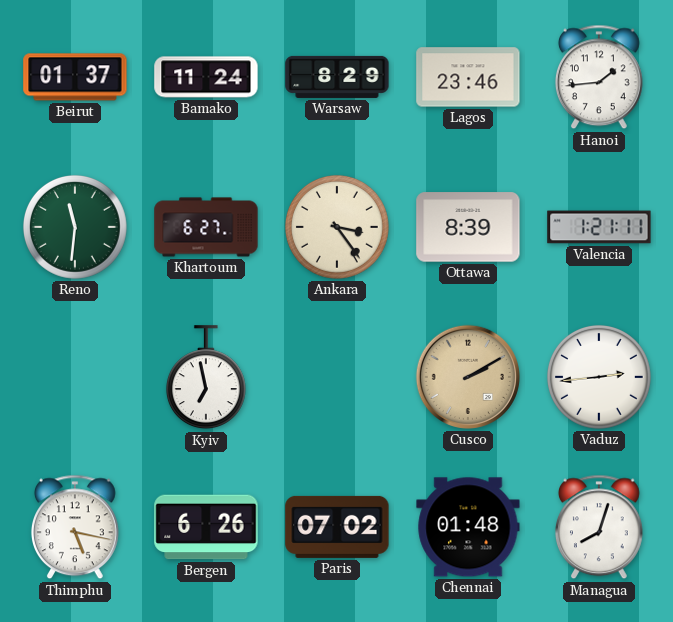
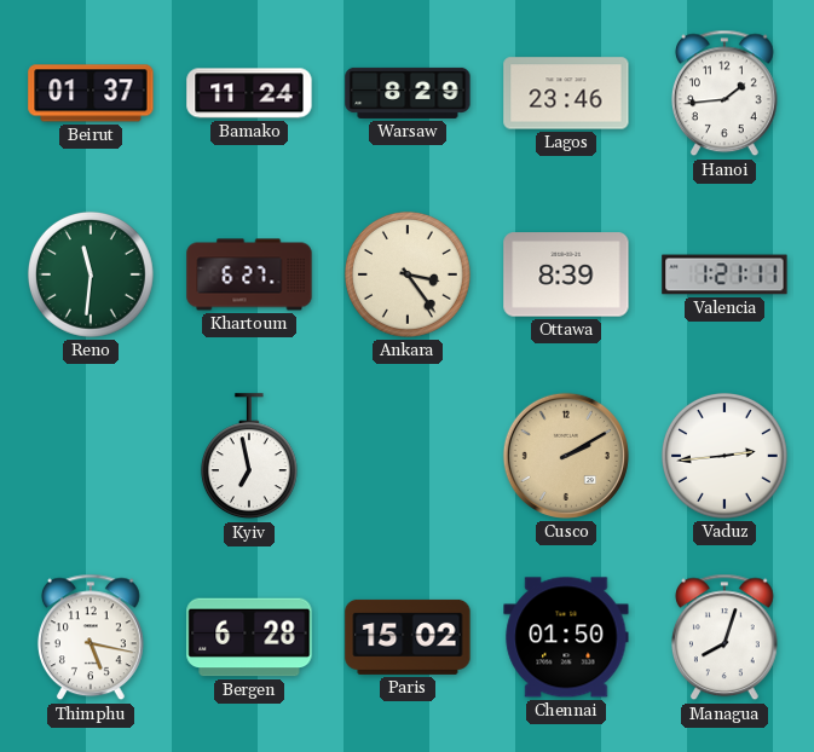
Bergen: 6:26 -> 6:28
Paris: 07:02 -> 15:02
Chennai: 01:48 -> 01:50
